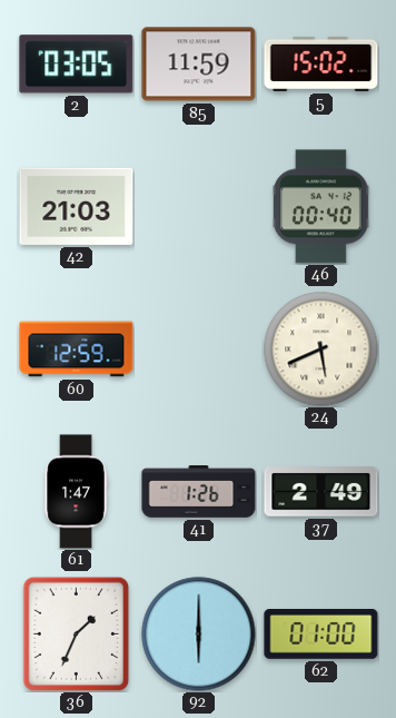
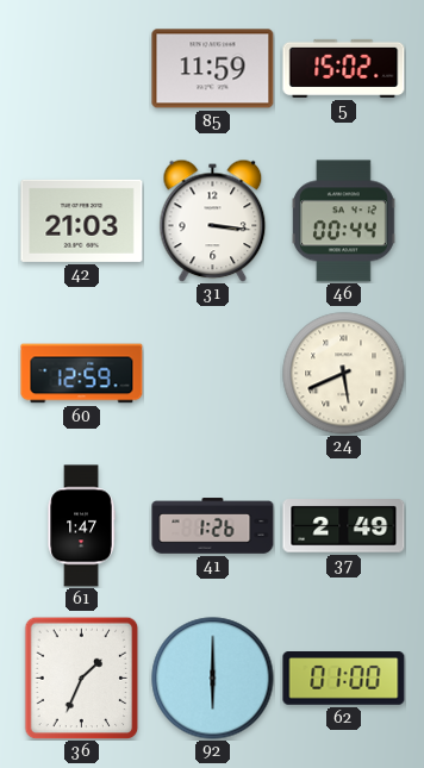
2: 03:05 -> none
31: none -> 3:16
46: 00:40 -> 00:44
